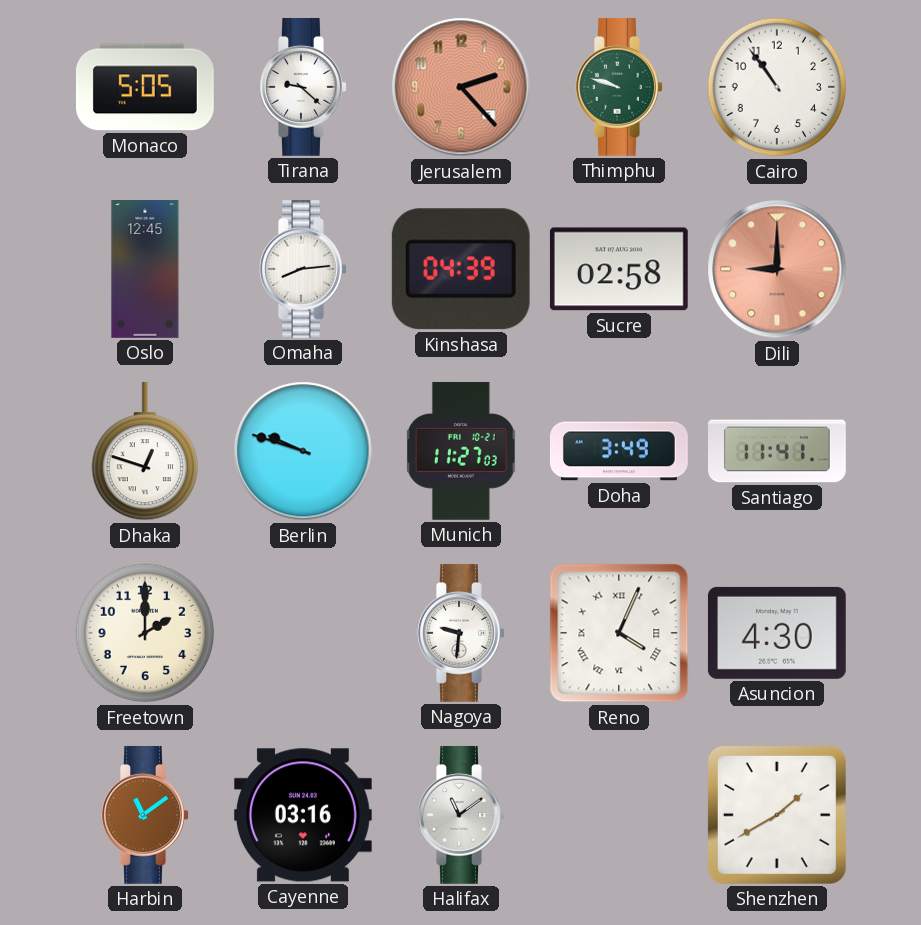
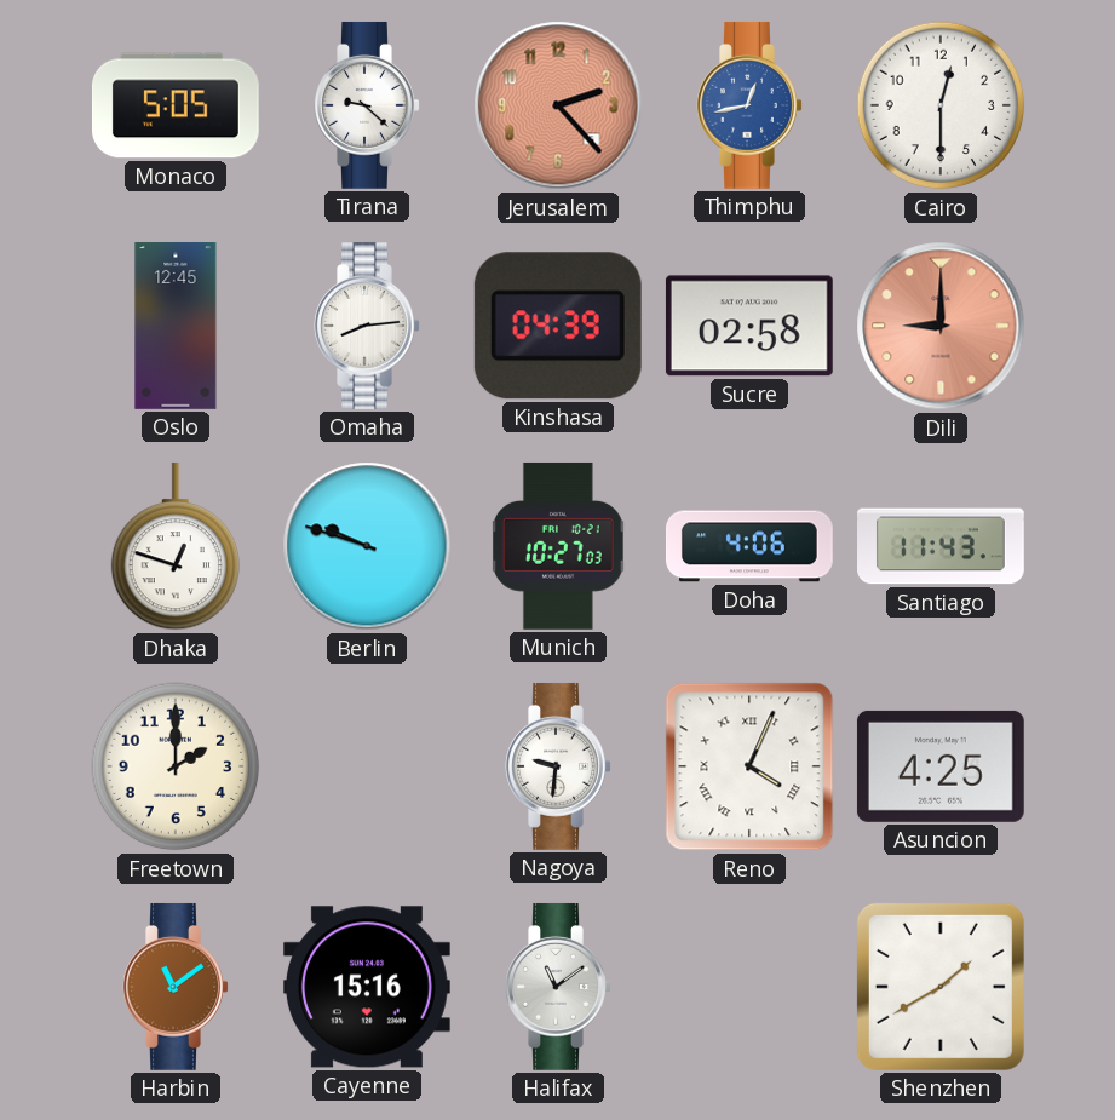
Thimphu: 9:48 -> 12:43
Thimphu dial: green -> blue
Cairo: 10:54 -> 12:30
Munich: 11:27 -> 10:27
Doha: 3:49 -> 4:06
Santiago: 11:41 -> 11:43
Asuncion: 4:30 -> 4:25
Cayenne: 03:16 -> 15:16
